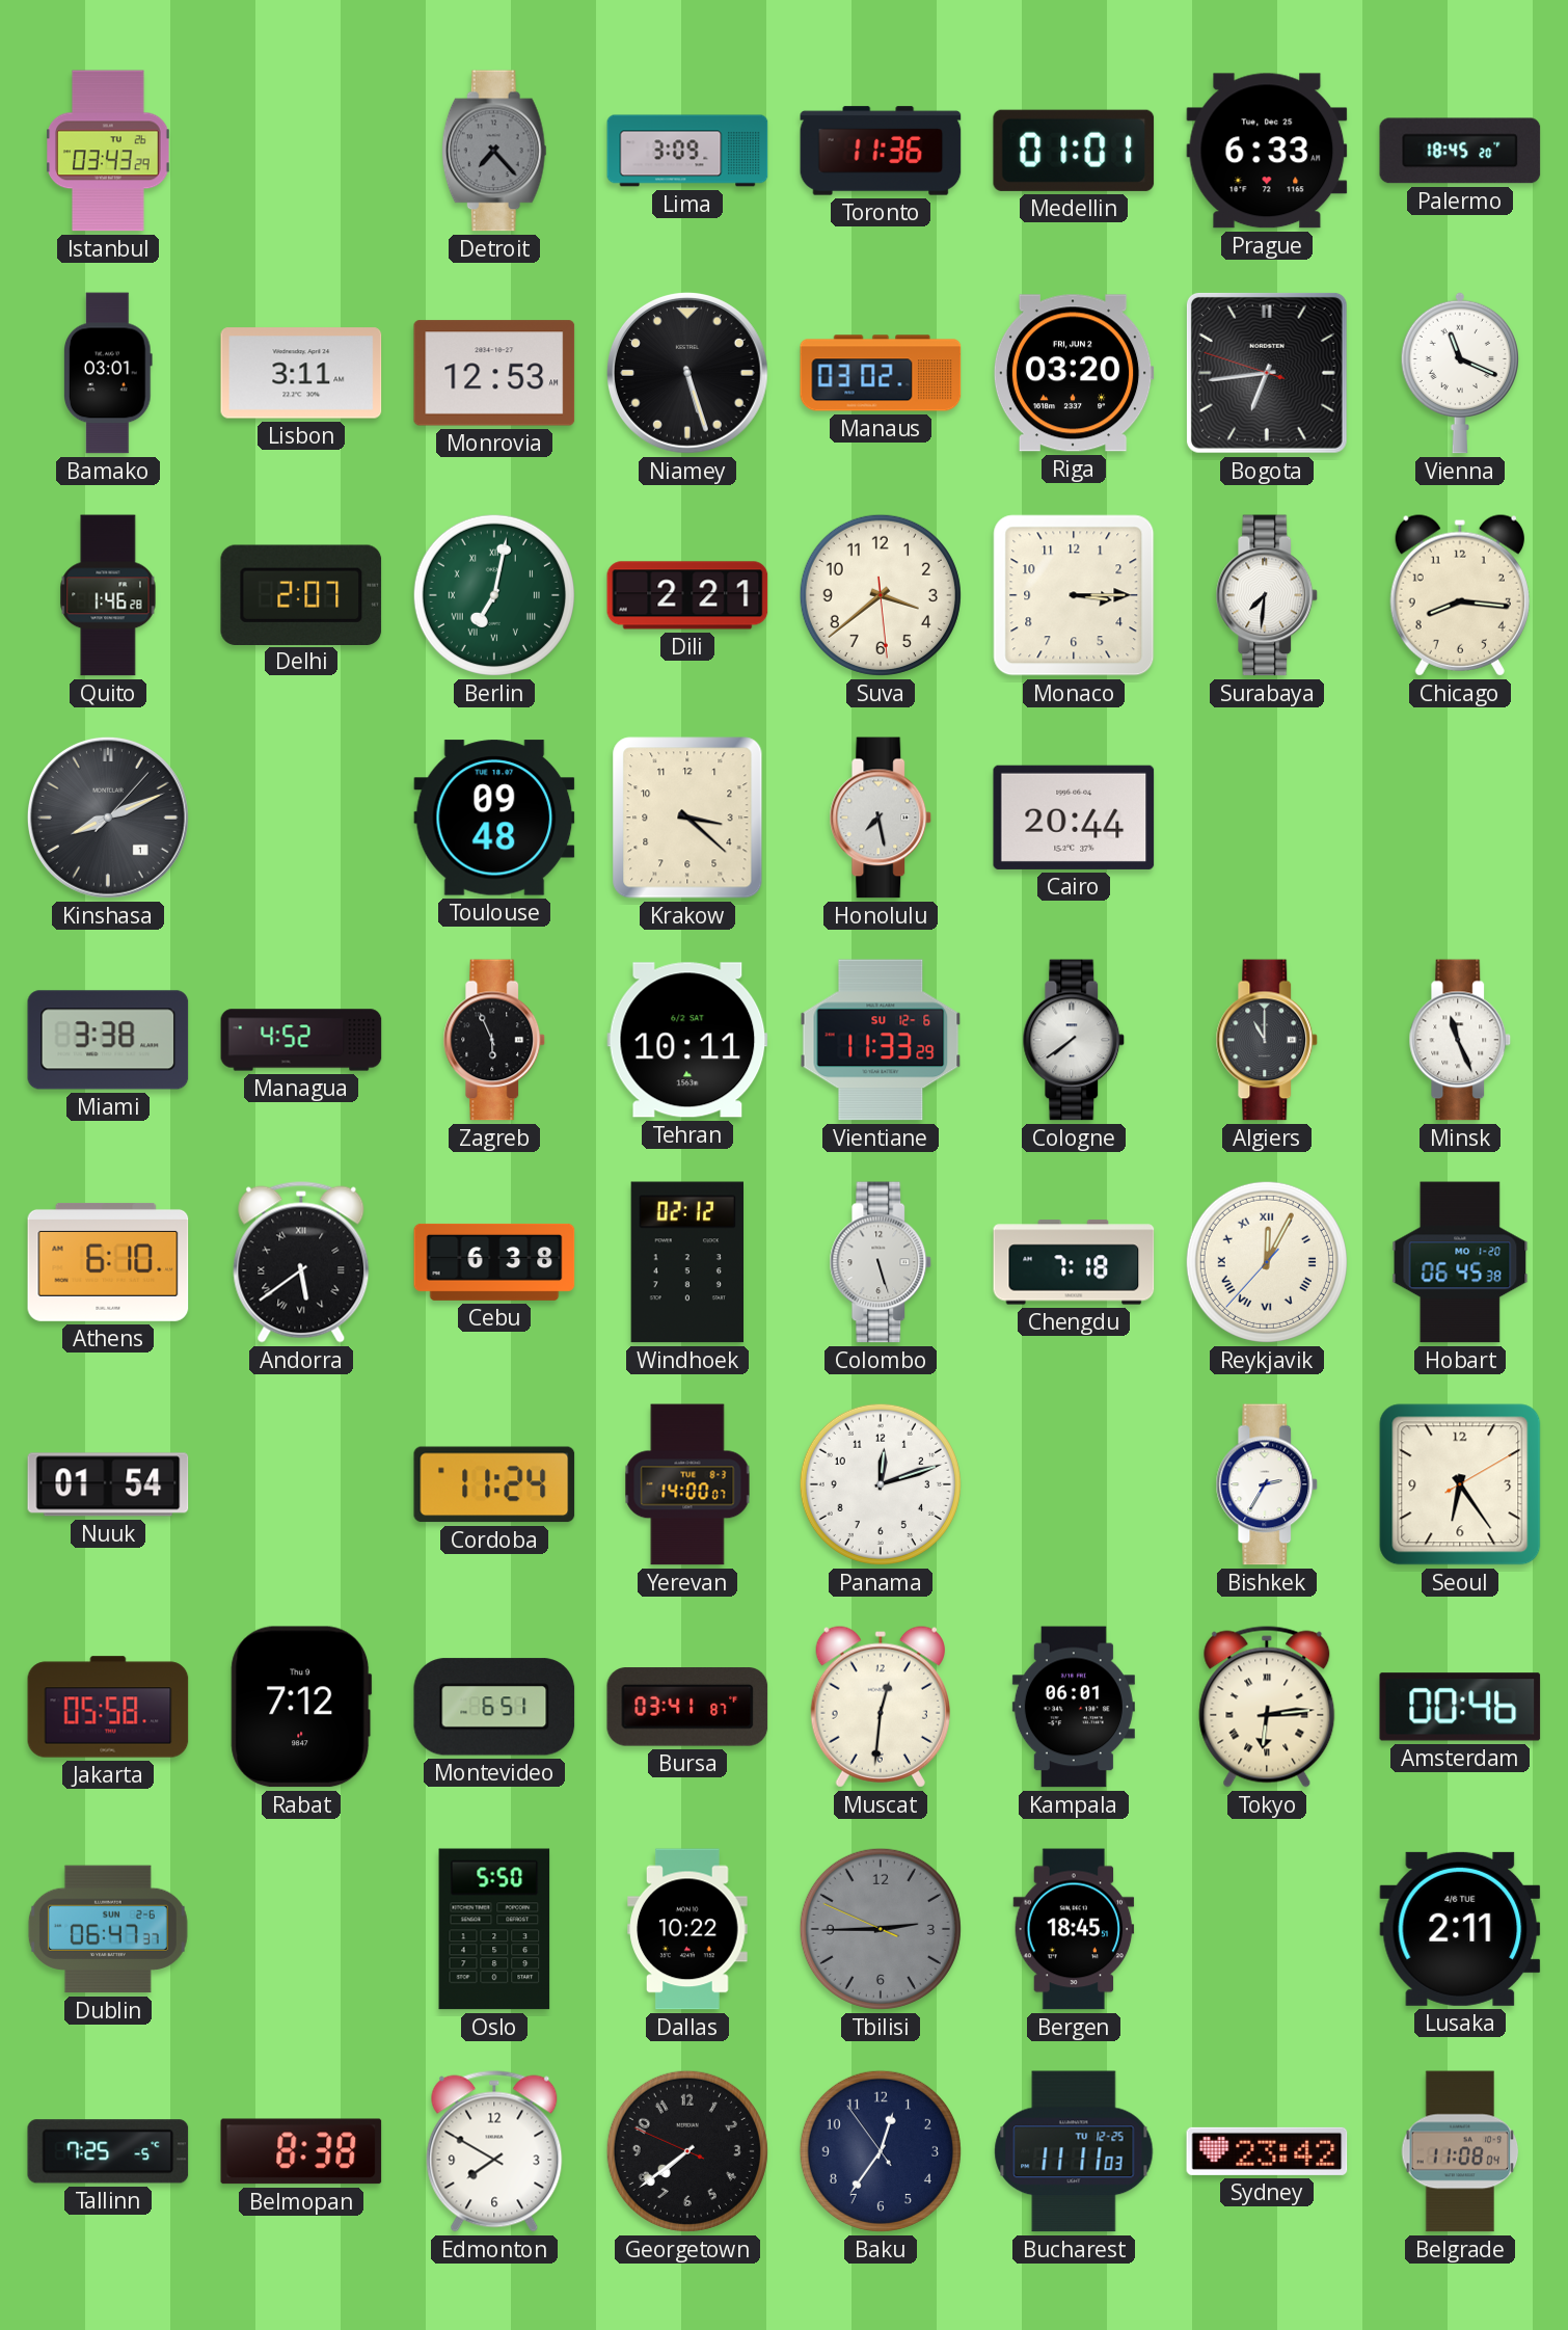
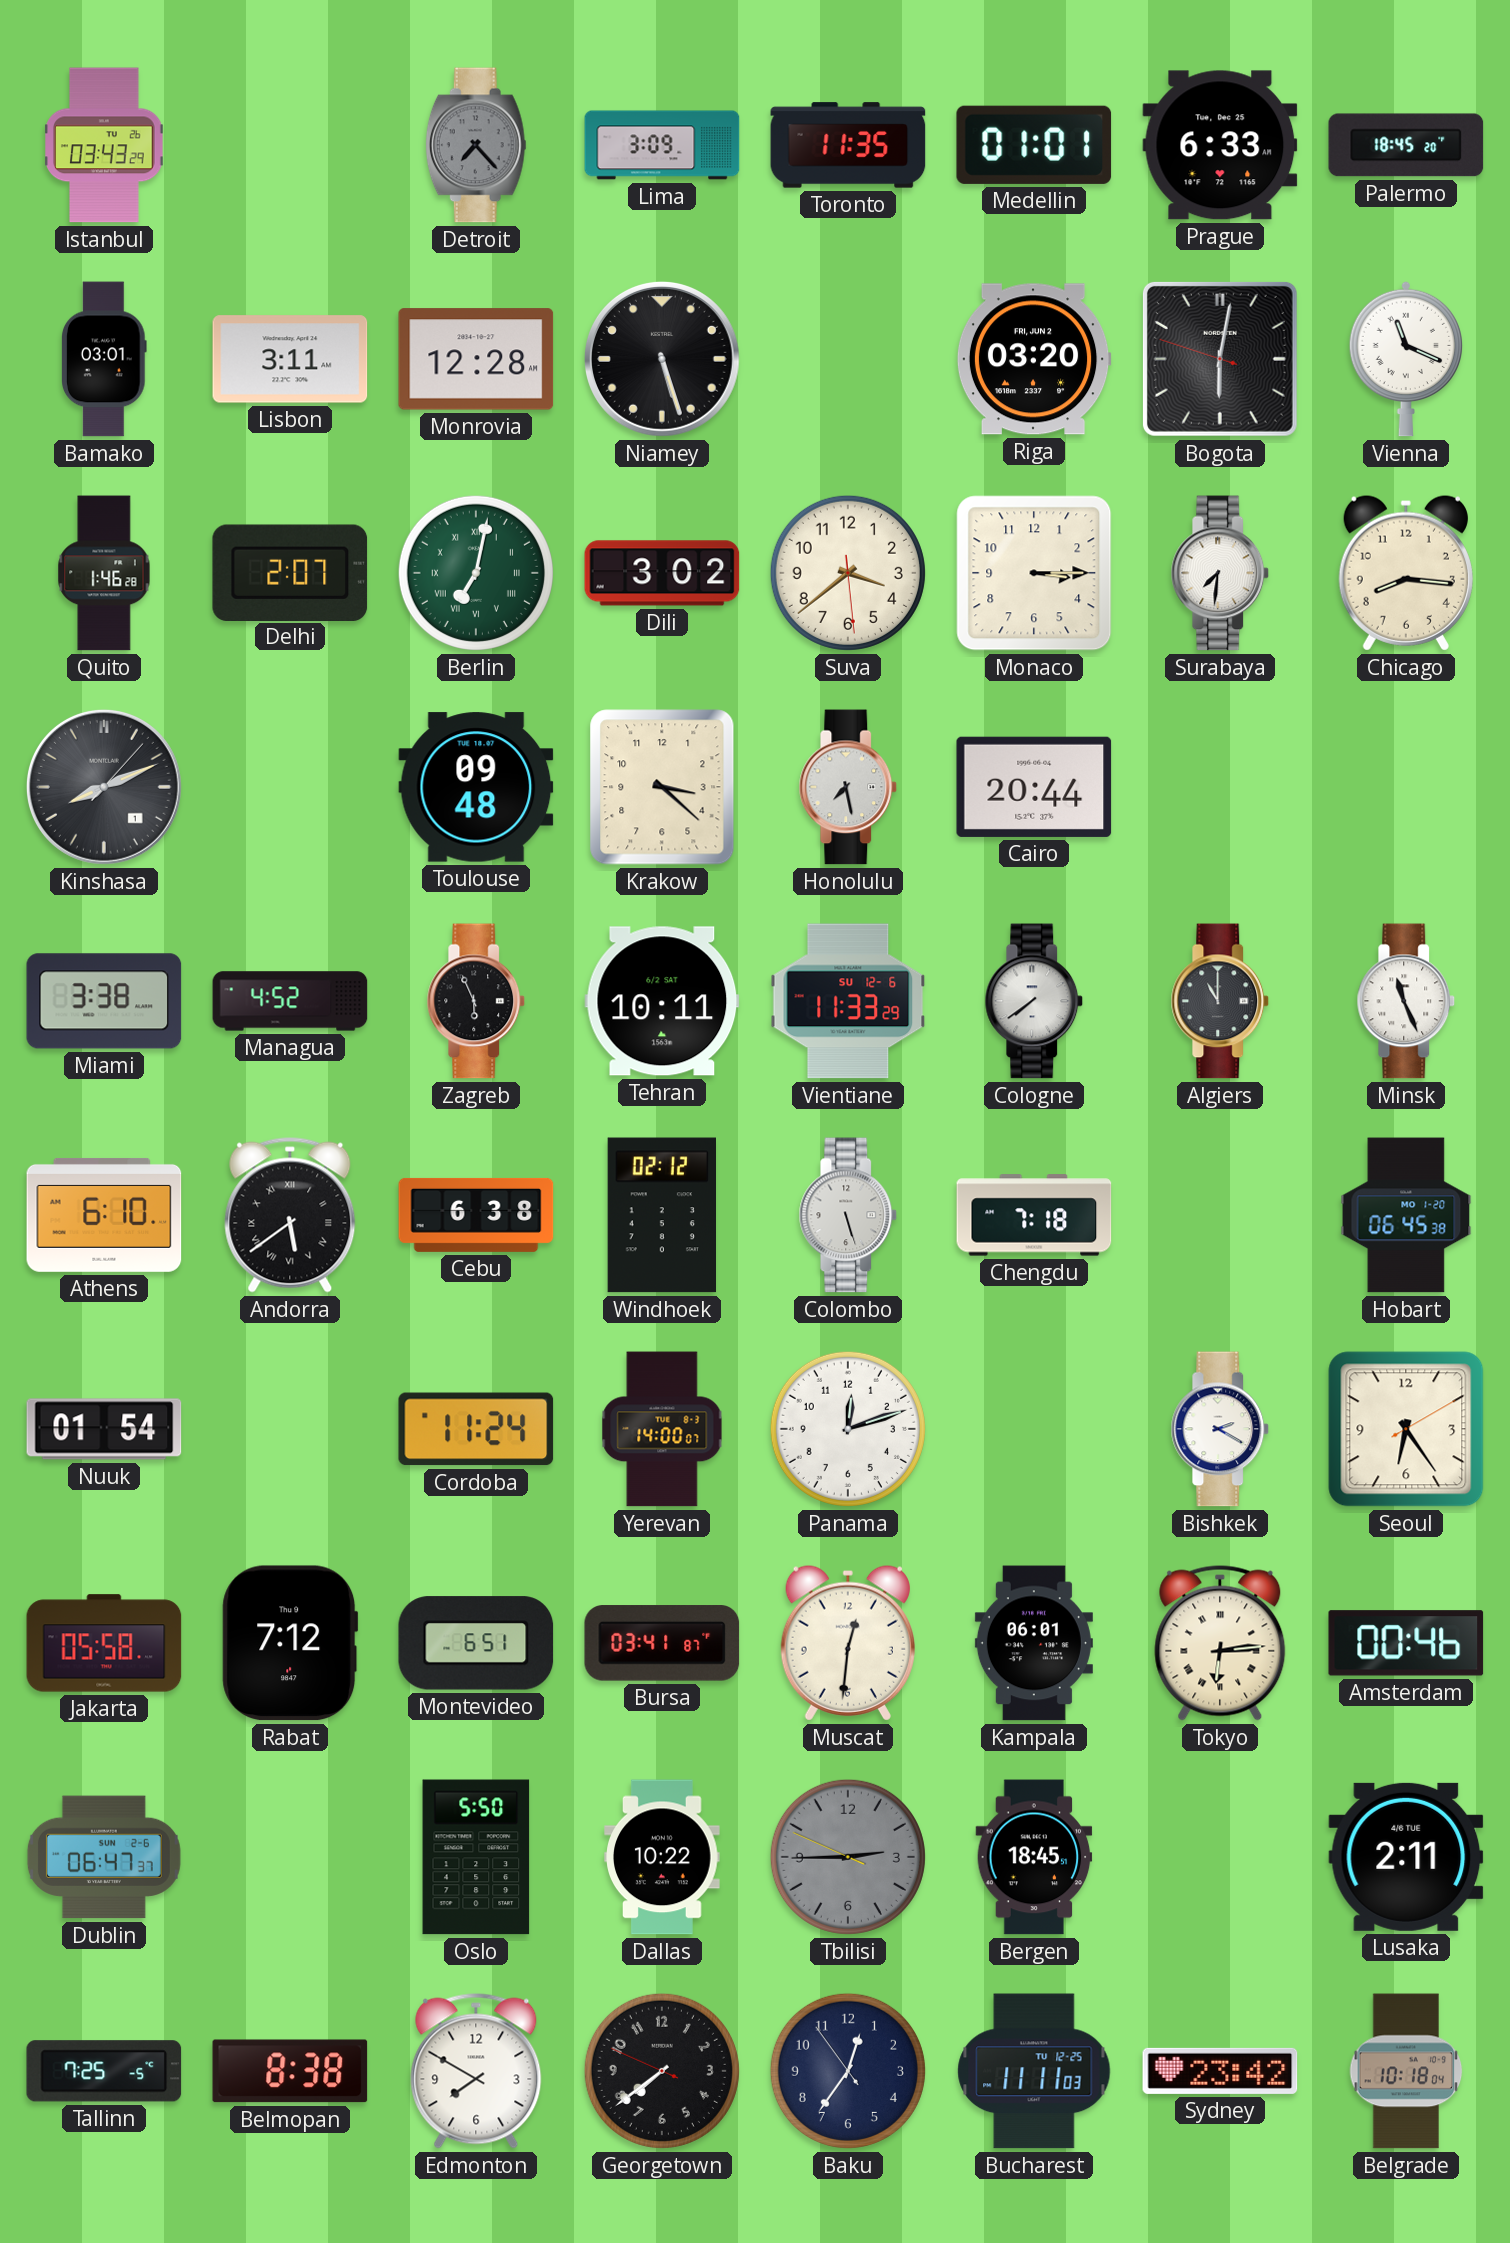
Toronto: 11:36 -> 11:35
Monrovia: 12:53 -> 12:28
Manaus: 03:02 -> none
Bogota: 6:43 -> 6:01
Dili: 2:21 -> 3:02
Reykjavik: 12:04 -> none
Bishkek: 2:35 -> 2:20
Belgrade: 11:08 -> 10:18
